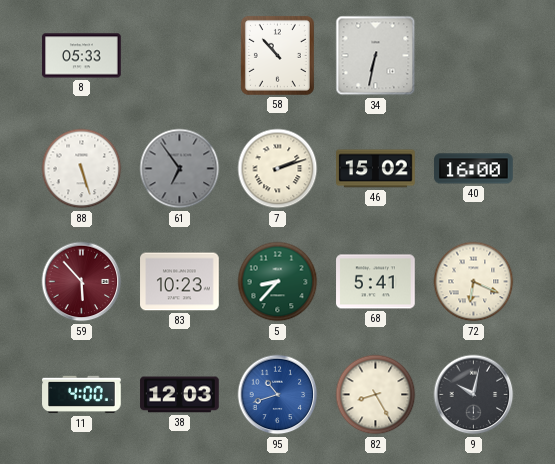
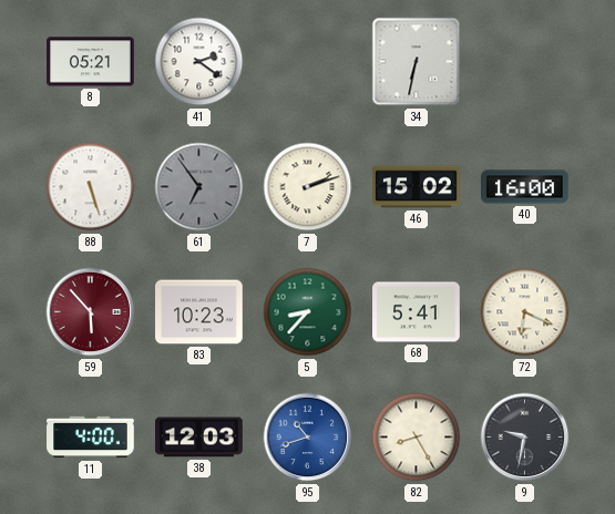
8: 05:33 -> 05:21
41: none -> 2:21
58: 10:53 -> none
9: 10:02 -> 9:32
